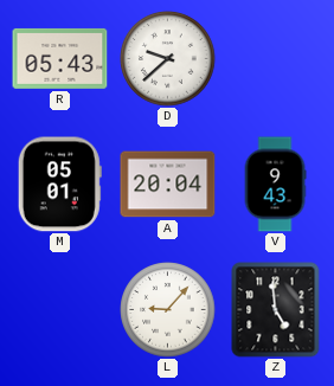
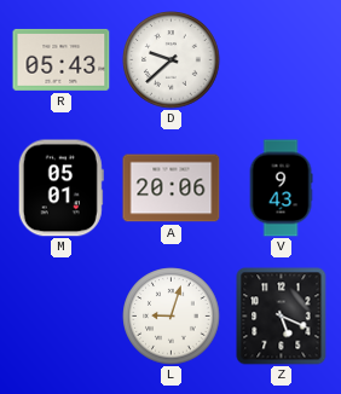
A: 20:04 -> 20:06
L: 9:07 -> 9:03
Z: 4:59 -> 5:19
